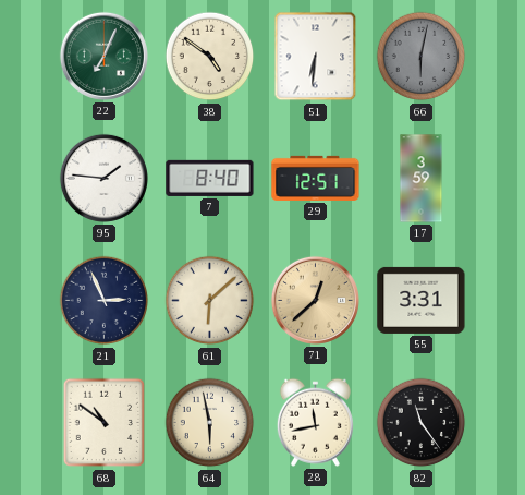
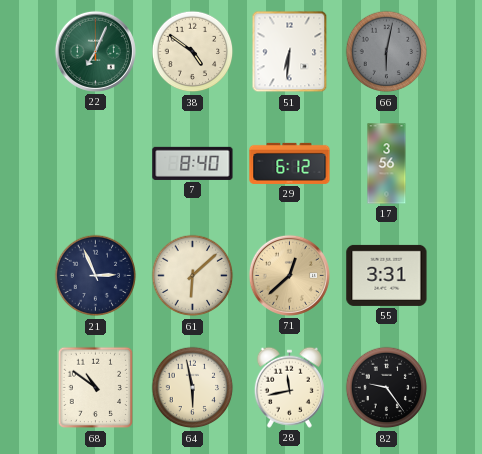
95: 1:46 -> none
29: 12:51 -> 6:12
17: 3:59 -> 3:56
82: 11:24 -> 9:24
